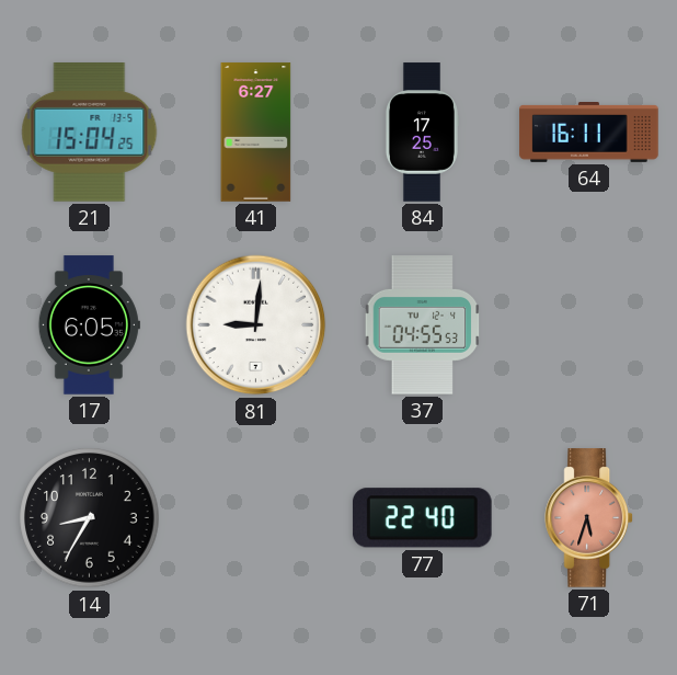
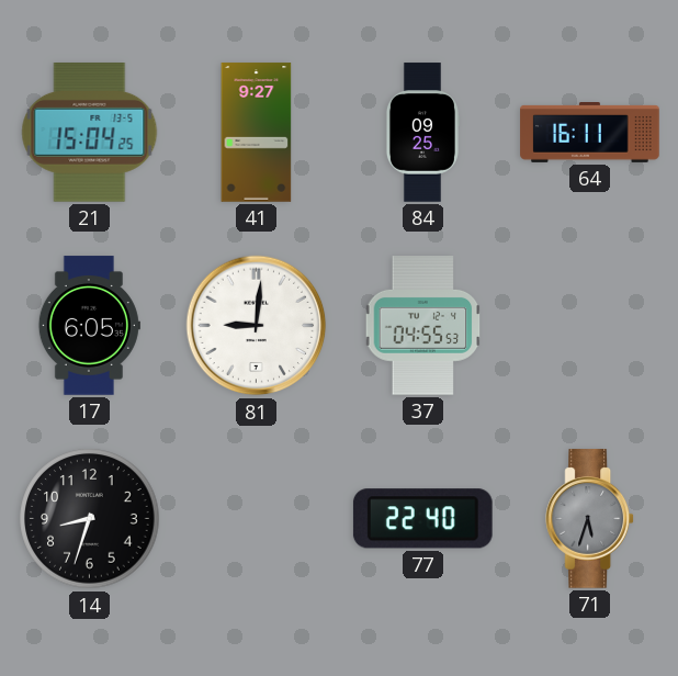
41: 6:27 -> 9:27
84: 17:25 -> 09:25
14: 8:35 -> 8:33
71 dial: salmon -> grey
